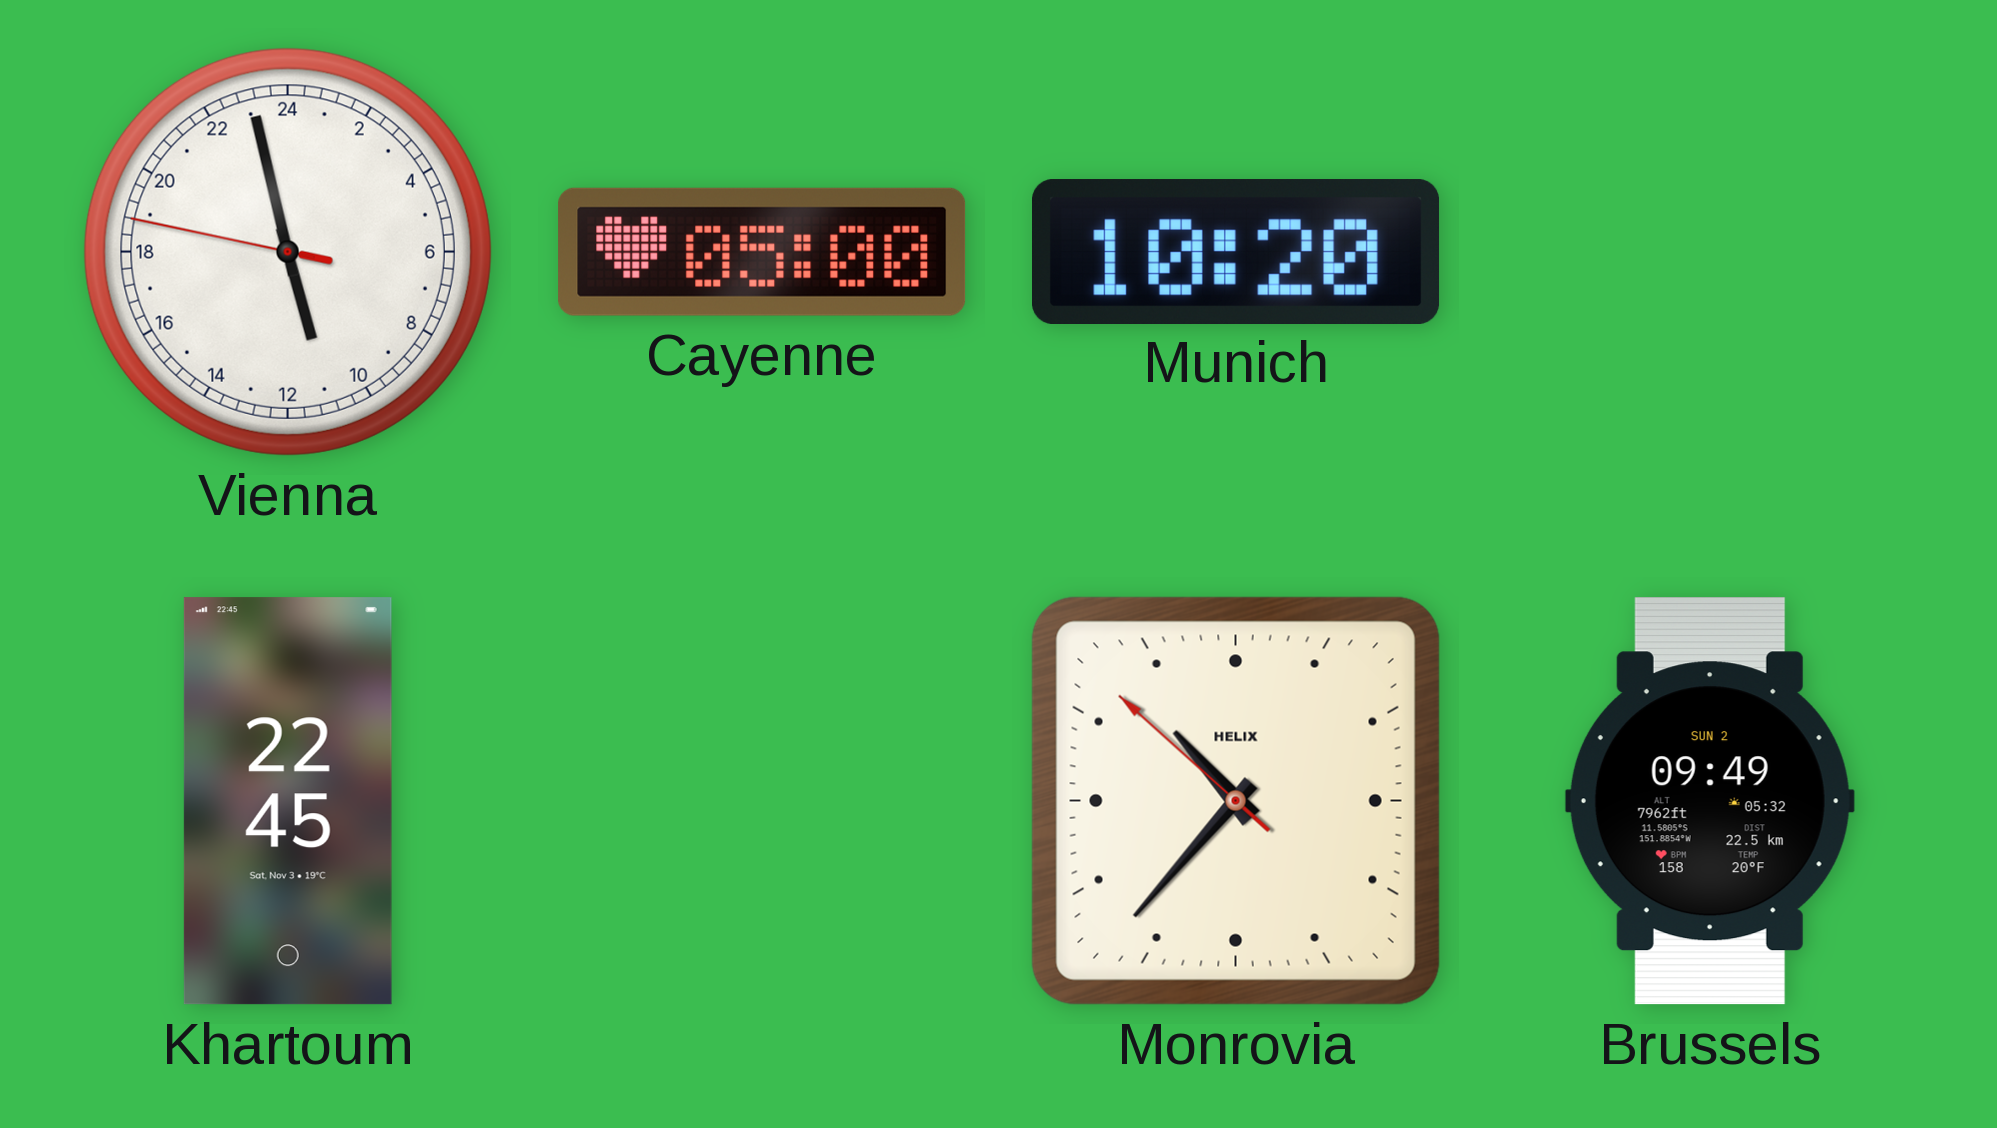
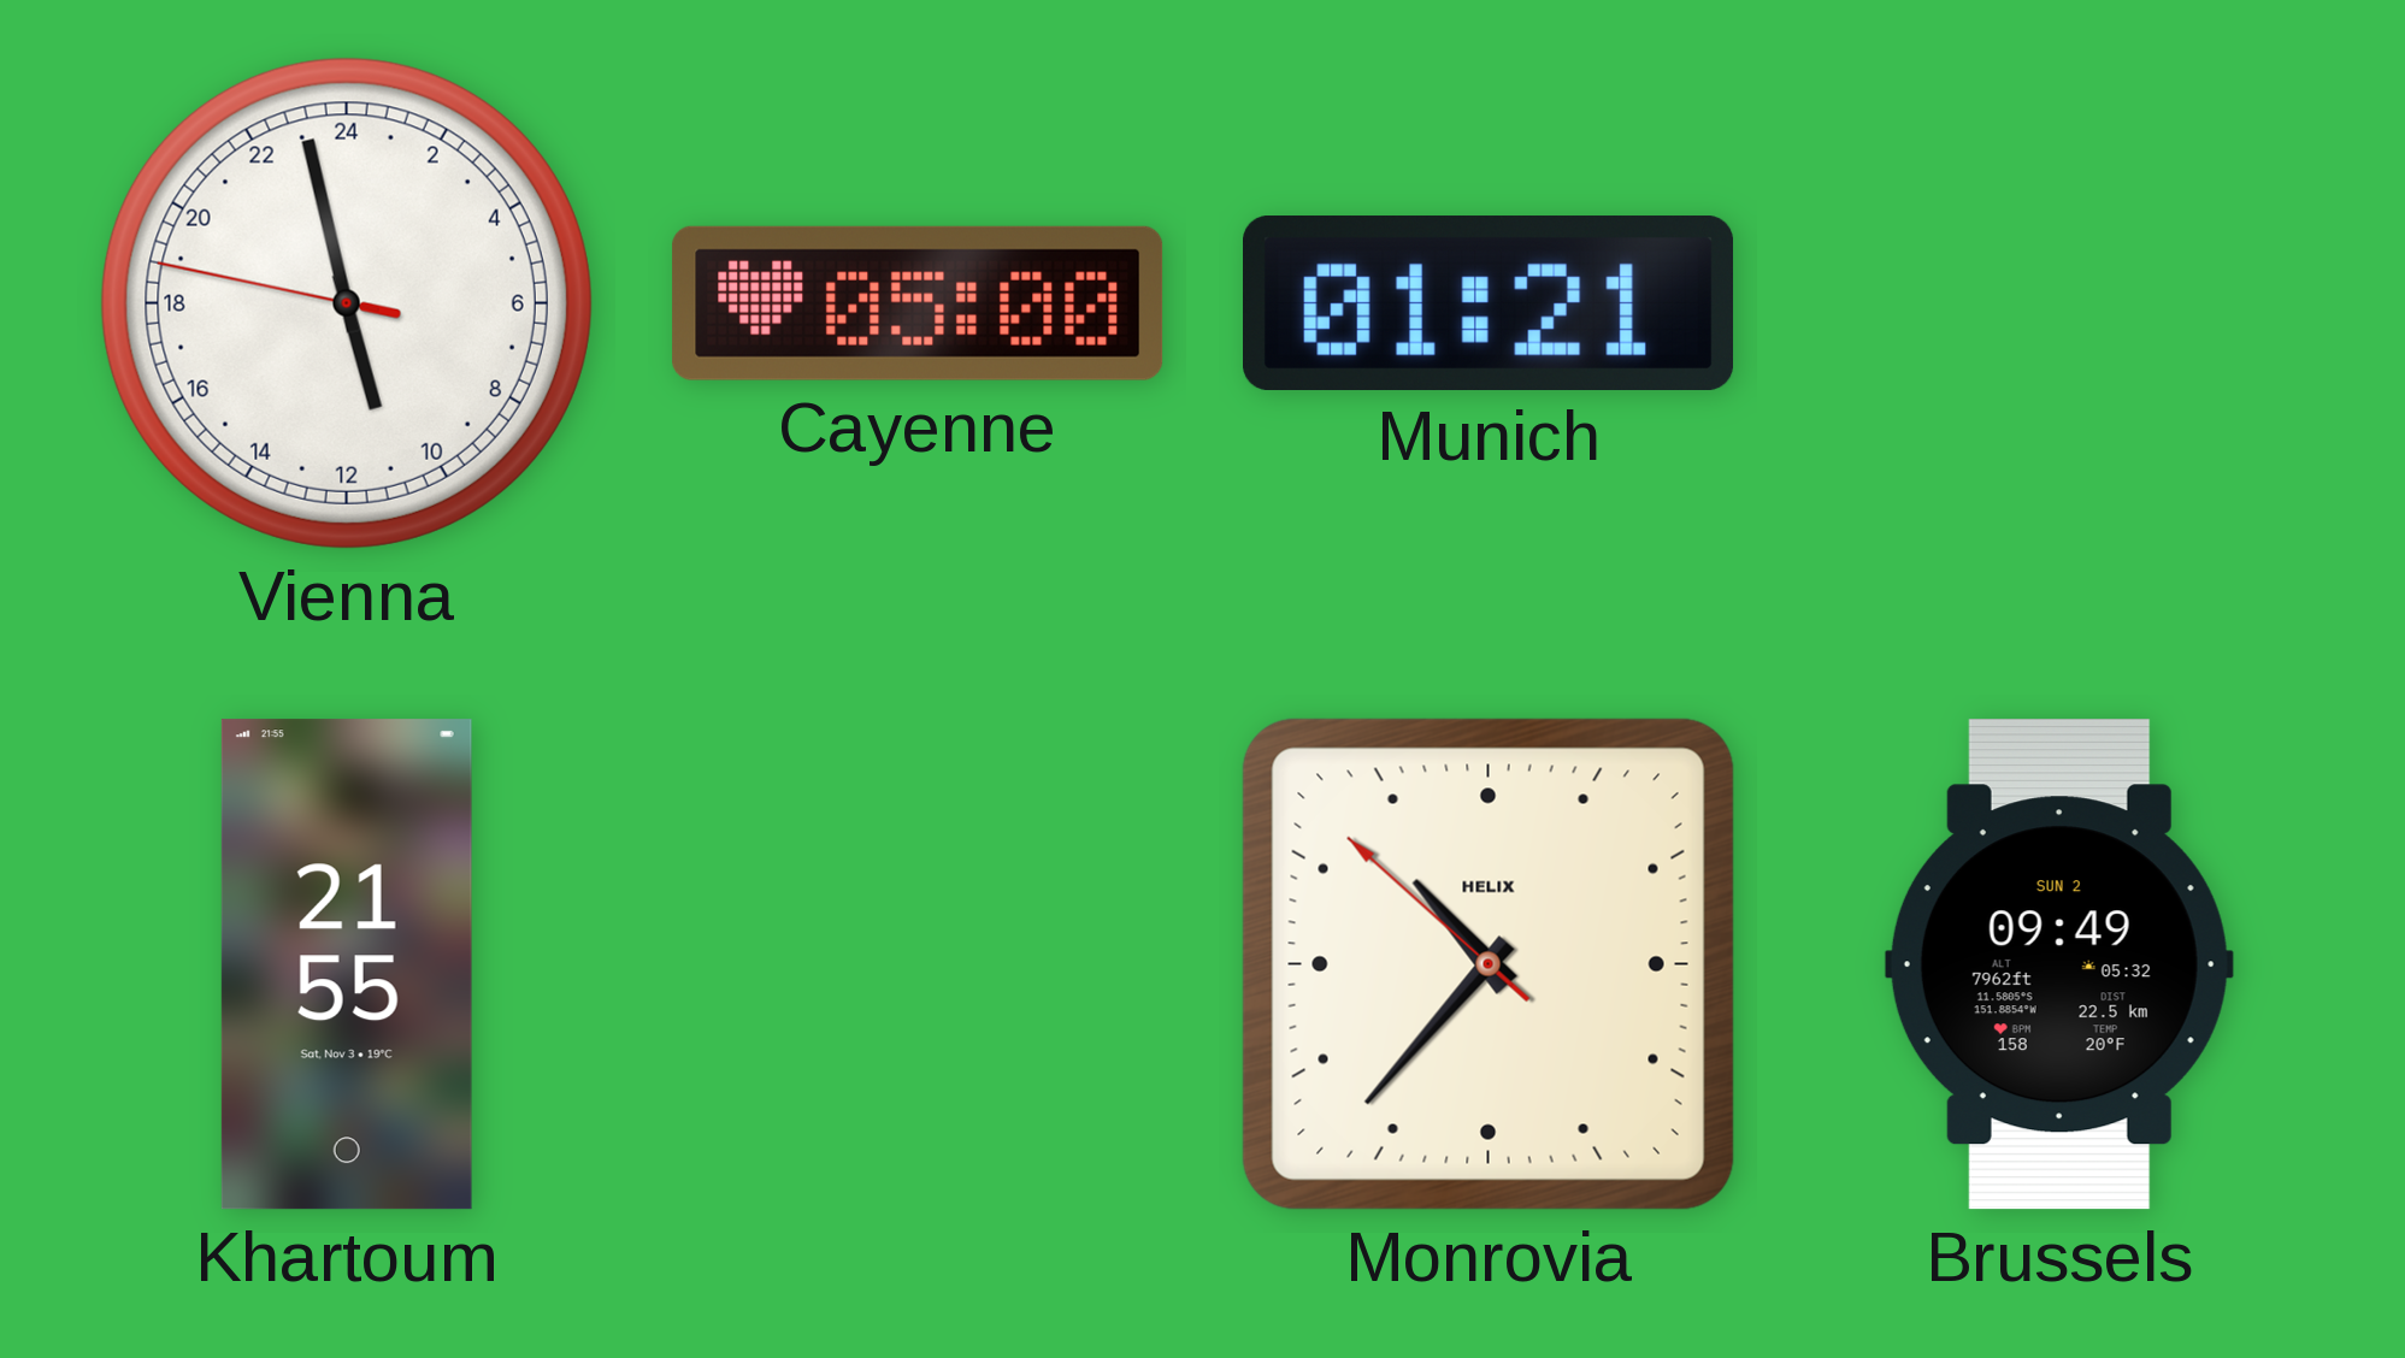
Munich: 10:20 -> 01:21
Khartoum: 22:45 -> 21:55
